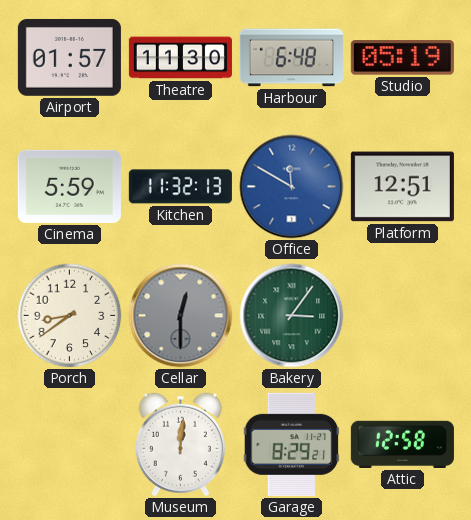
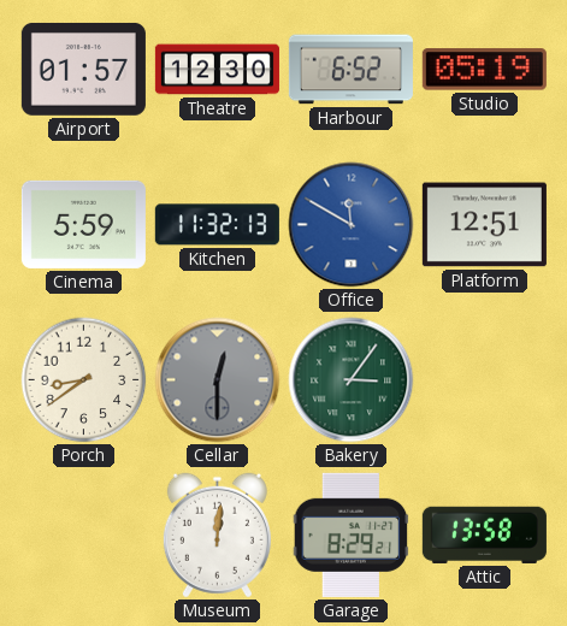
Theatre: 11:30 -> 12:30
Harbour: 6:48 -> 6:52
Attic: 12:58 -> 13:58
